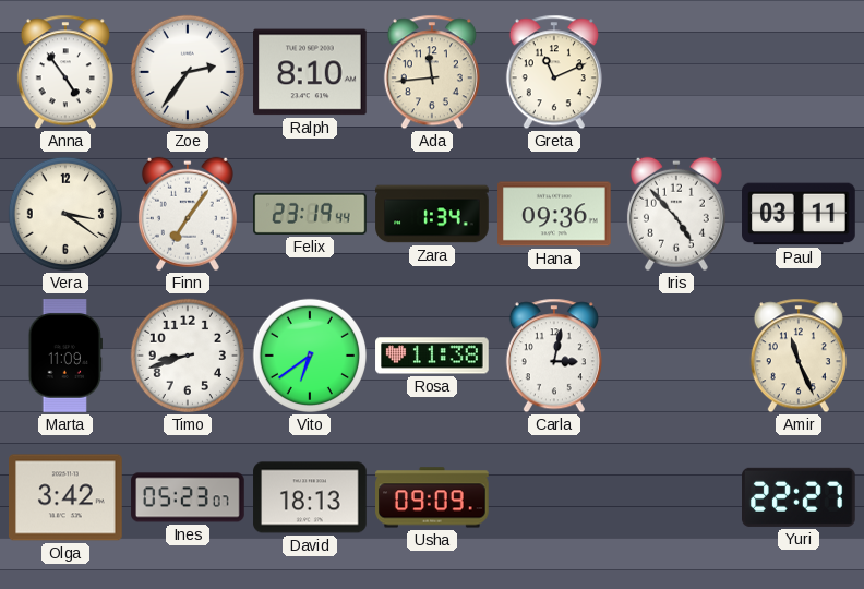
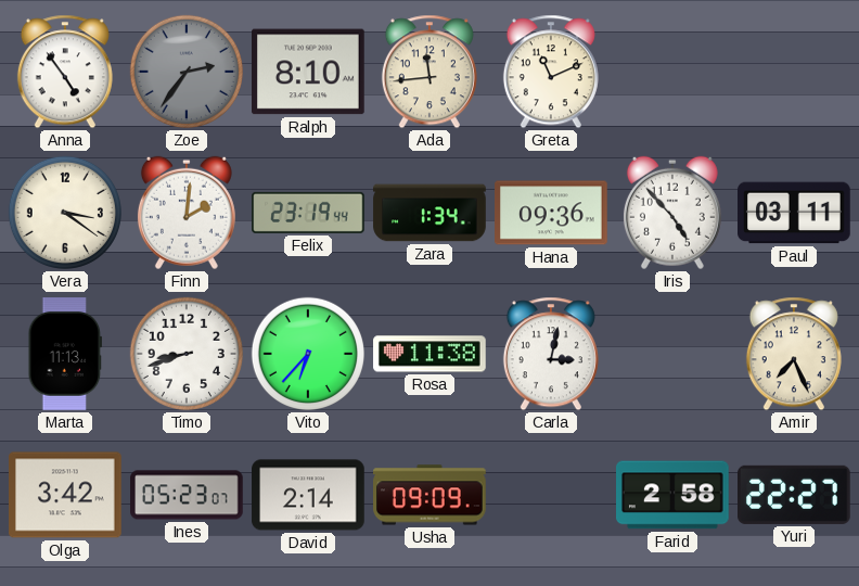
Zoe dial: white -> grey
Finn: 7:06 -> 2:01
Marta: 11:09 -> 11:13
Vito: 6:39 -> 6:37
Amir: 11:26 -> 7:26
David: 18:13 -> 2:14
Farid: none -> 2:58
